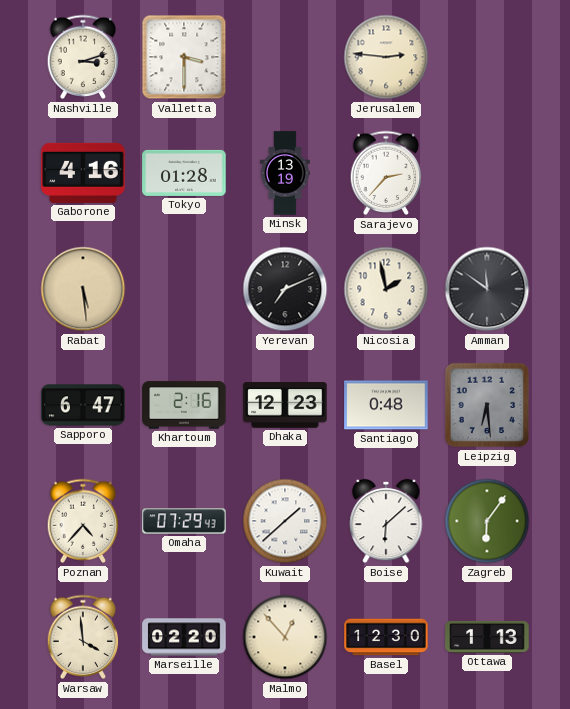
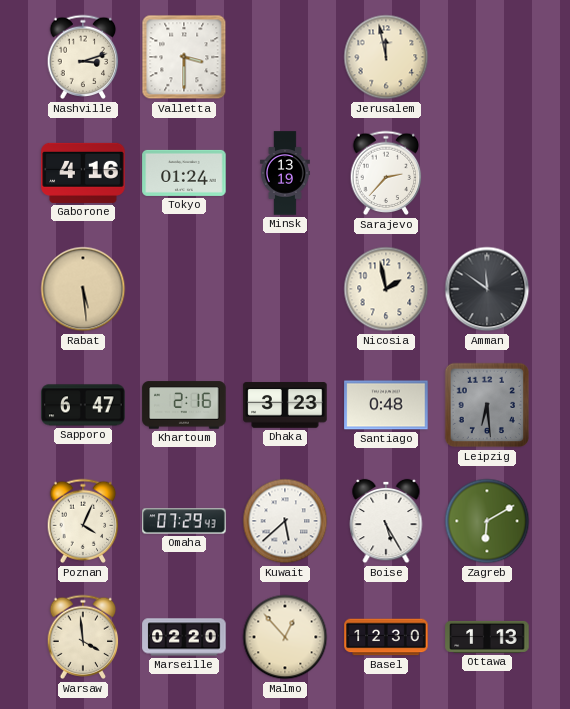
Jerusalem: 2:46 -> 11:58
Tokyo: 01:28 -> 01:24
Yerevan: 7:11 -> none
Dhaka: 12:23 -> 3:23
Poznan: 4:37 -> 4:04
Kuwait: 1:38 -> 5:38
Boise: 6:08 -> 5:25
Zagreb: 6:06 -> 6:10
